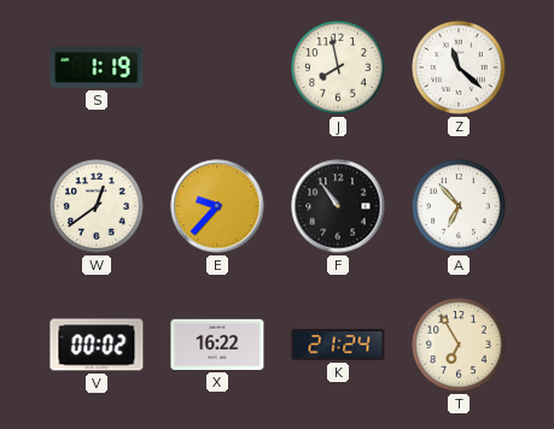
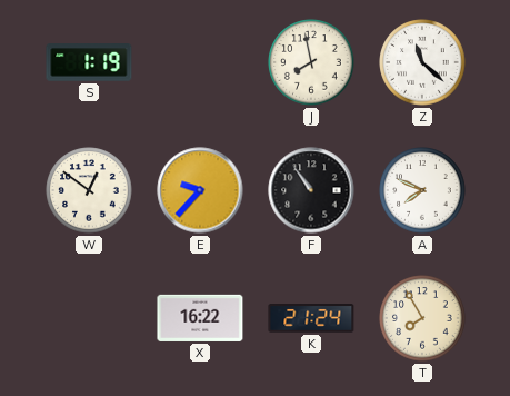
W: 12:39 -> 12:51
A: 6:53 -> 7:49
V: 00:02 -> none
T: 6:55 -> 7:55
